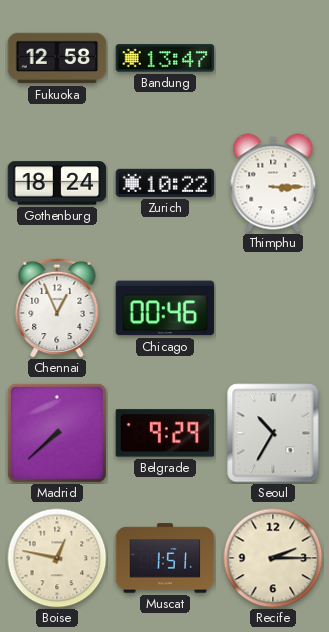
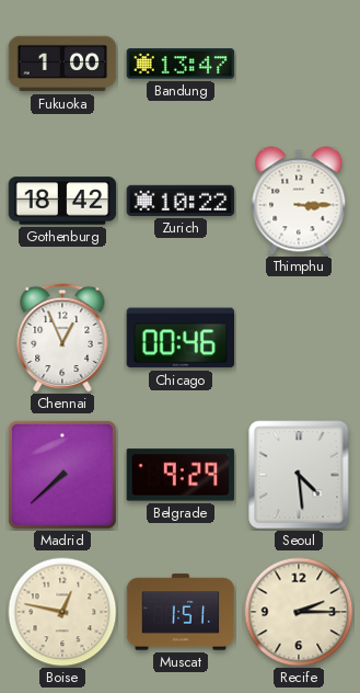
Fukuoka: 12:58 -> 1:00
Gothenburg: 18:24 -> 18:42
Seoul: 10:35 -> 4:29
